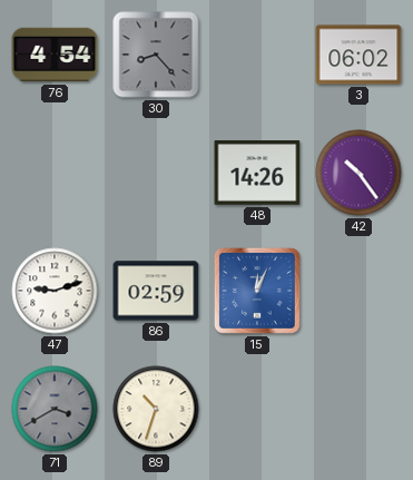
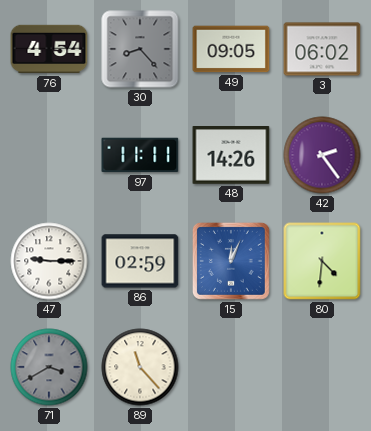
49: none -> 09:05
97: none -> 11:11
42: 10:24 -> 2:24
47: 9:12 -> 9:15
80: none -> 4:31
89: 10:33 -> 11:23
